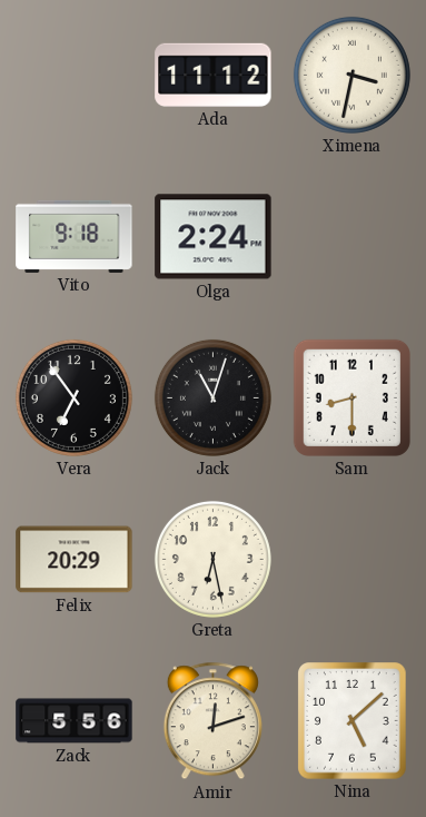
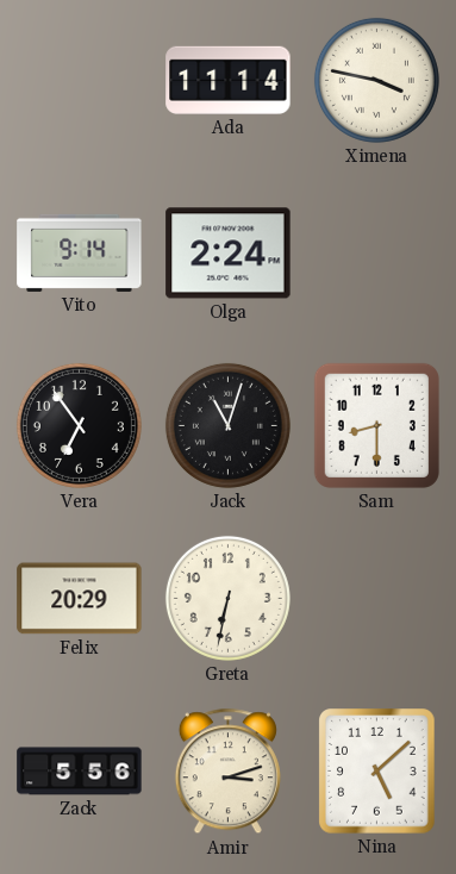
Ada: 11:12 -> 11:14
Ximena: 3:32 -> 3:47
Vito: 9:18 -> 9:14
Greta: 6:28 -> 6:32
Amir: 12:12 -> 3:12
